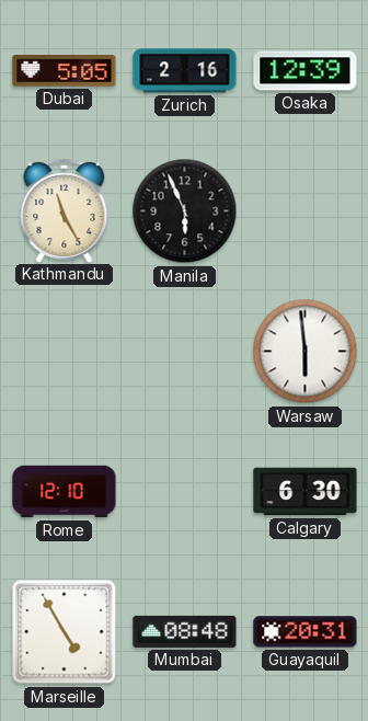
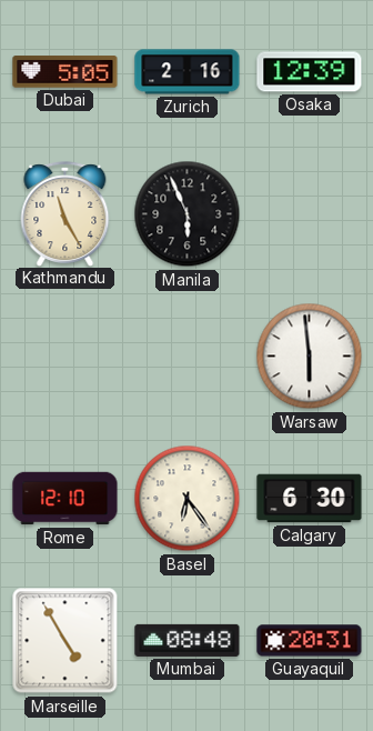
Basel: none -> 6:24
